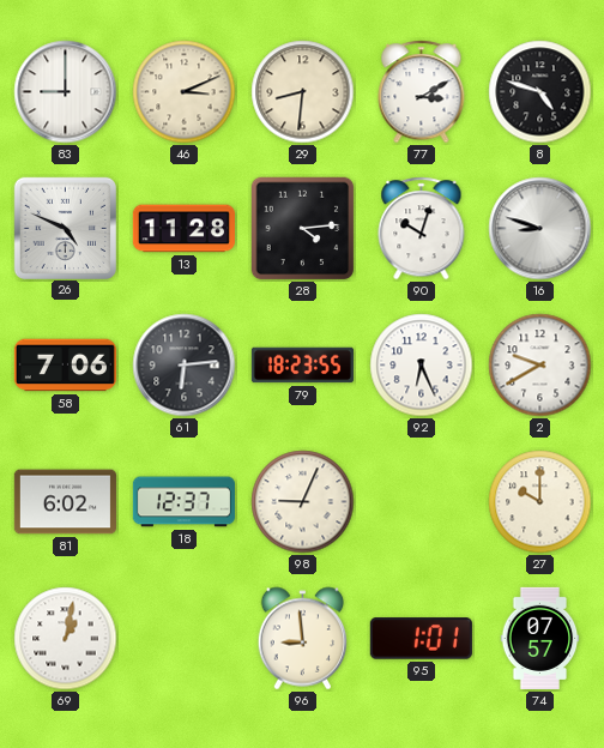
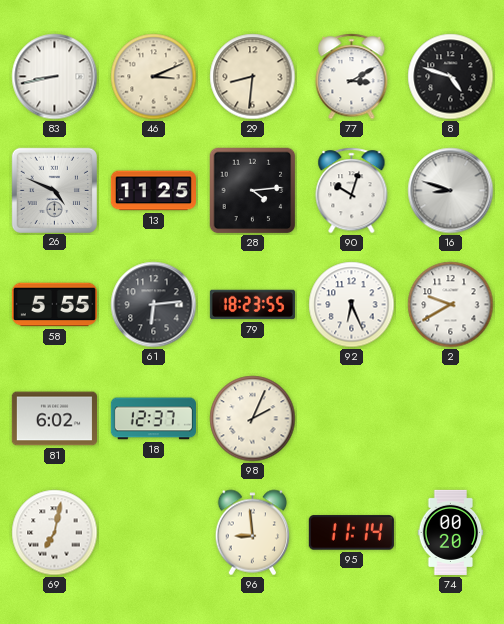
83: 9:00 -> 8:43
13: 11:28 -> 11:25
58: 7:06 -> 5:55
98: 9:04 -> 2:04
27: 10:00 -> none
69: 1:02 -> 7:02
95: 1:01 -> 11:14
74: 07:57 -> 00:20
